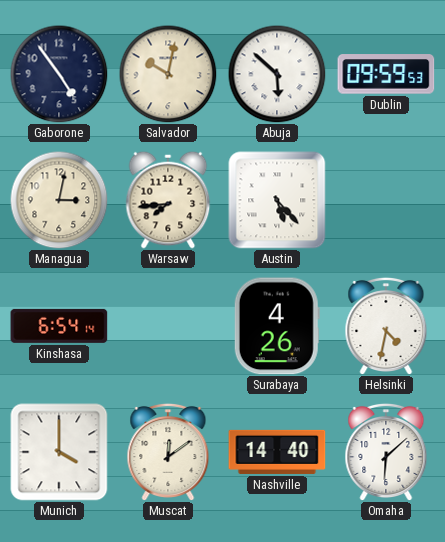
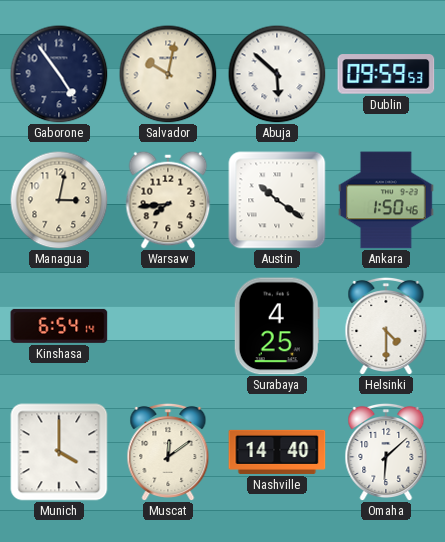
Austin: 5:23 -> 10:21
Ankara: none -> 1:50
Surabaya: 4:26 -> 4:25
Helsinki: 4:32 -> 4:30
